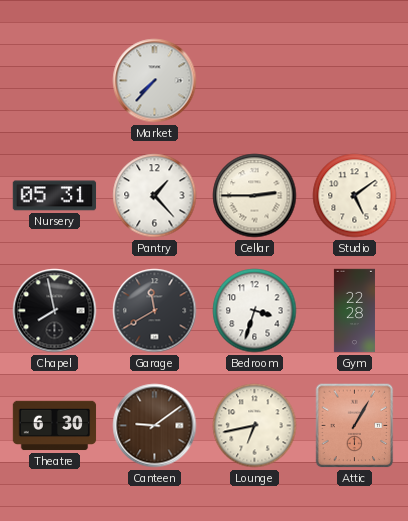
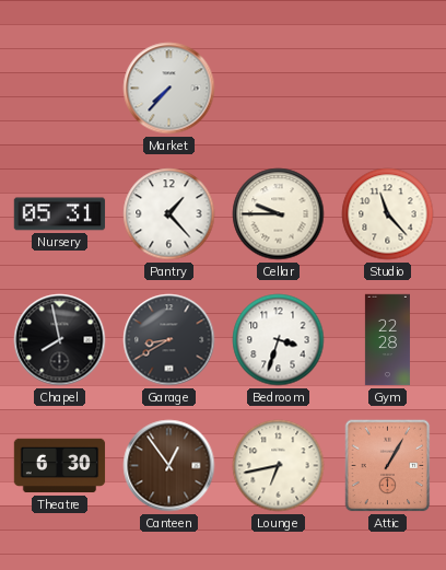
Cellar: 2:45 -> 9:45
Studio: 5:09 -> 11:23
Garage: 11:40 -> 8:40
Canteen: 9:09 -> 12:54
